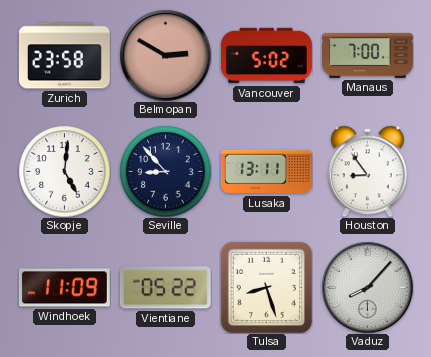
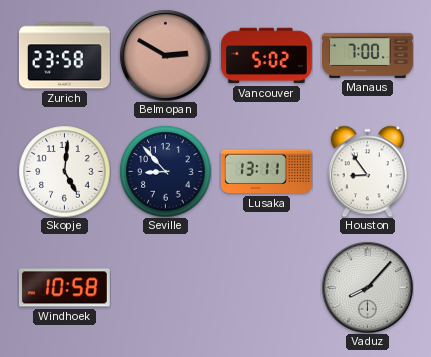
Windhoek: 11:09 -> 10:58
Vientiane: 05:22 -> none
Tulsa: 8:27 -> none
